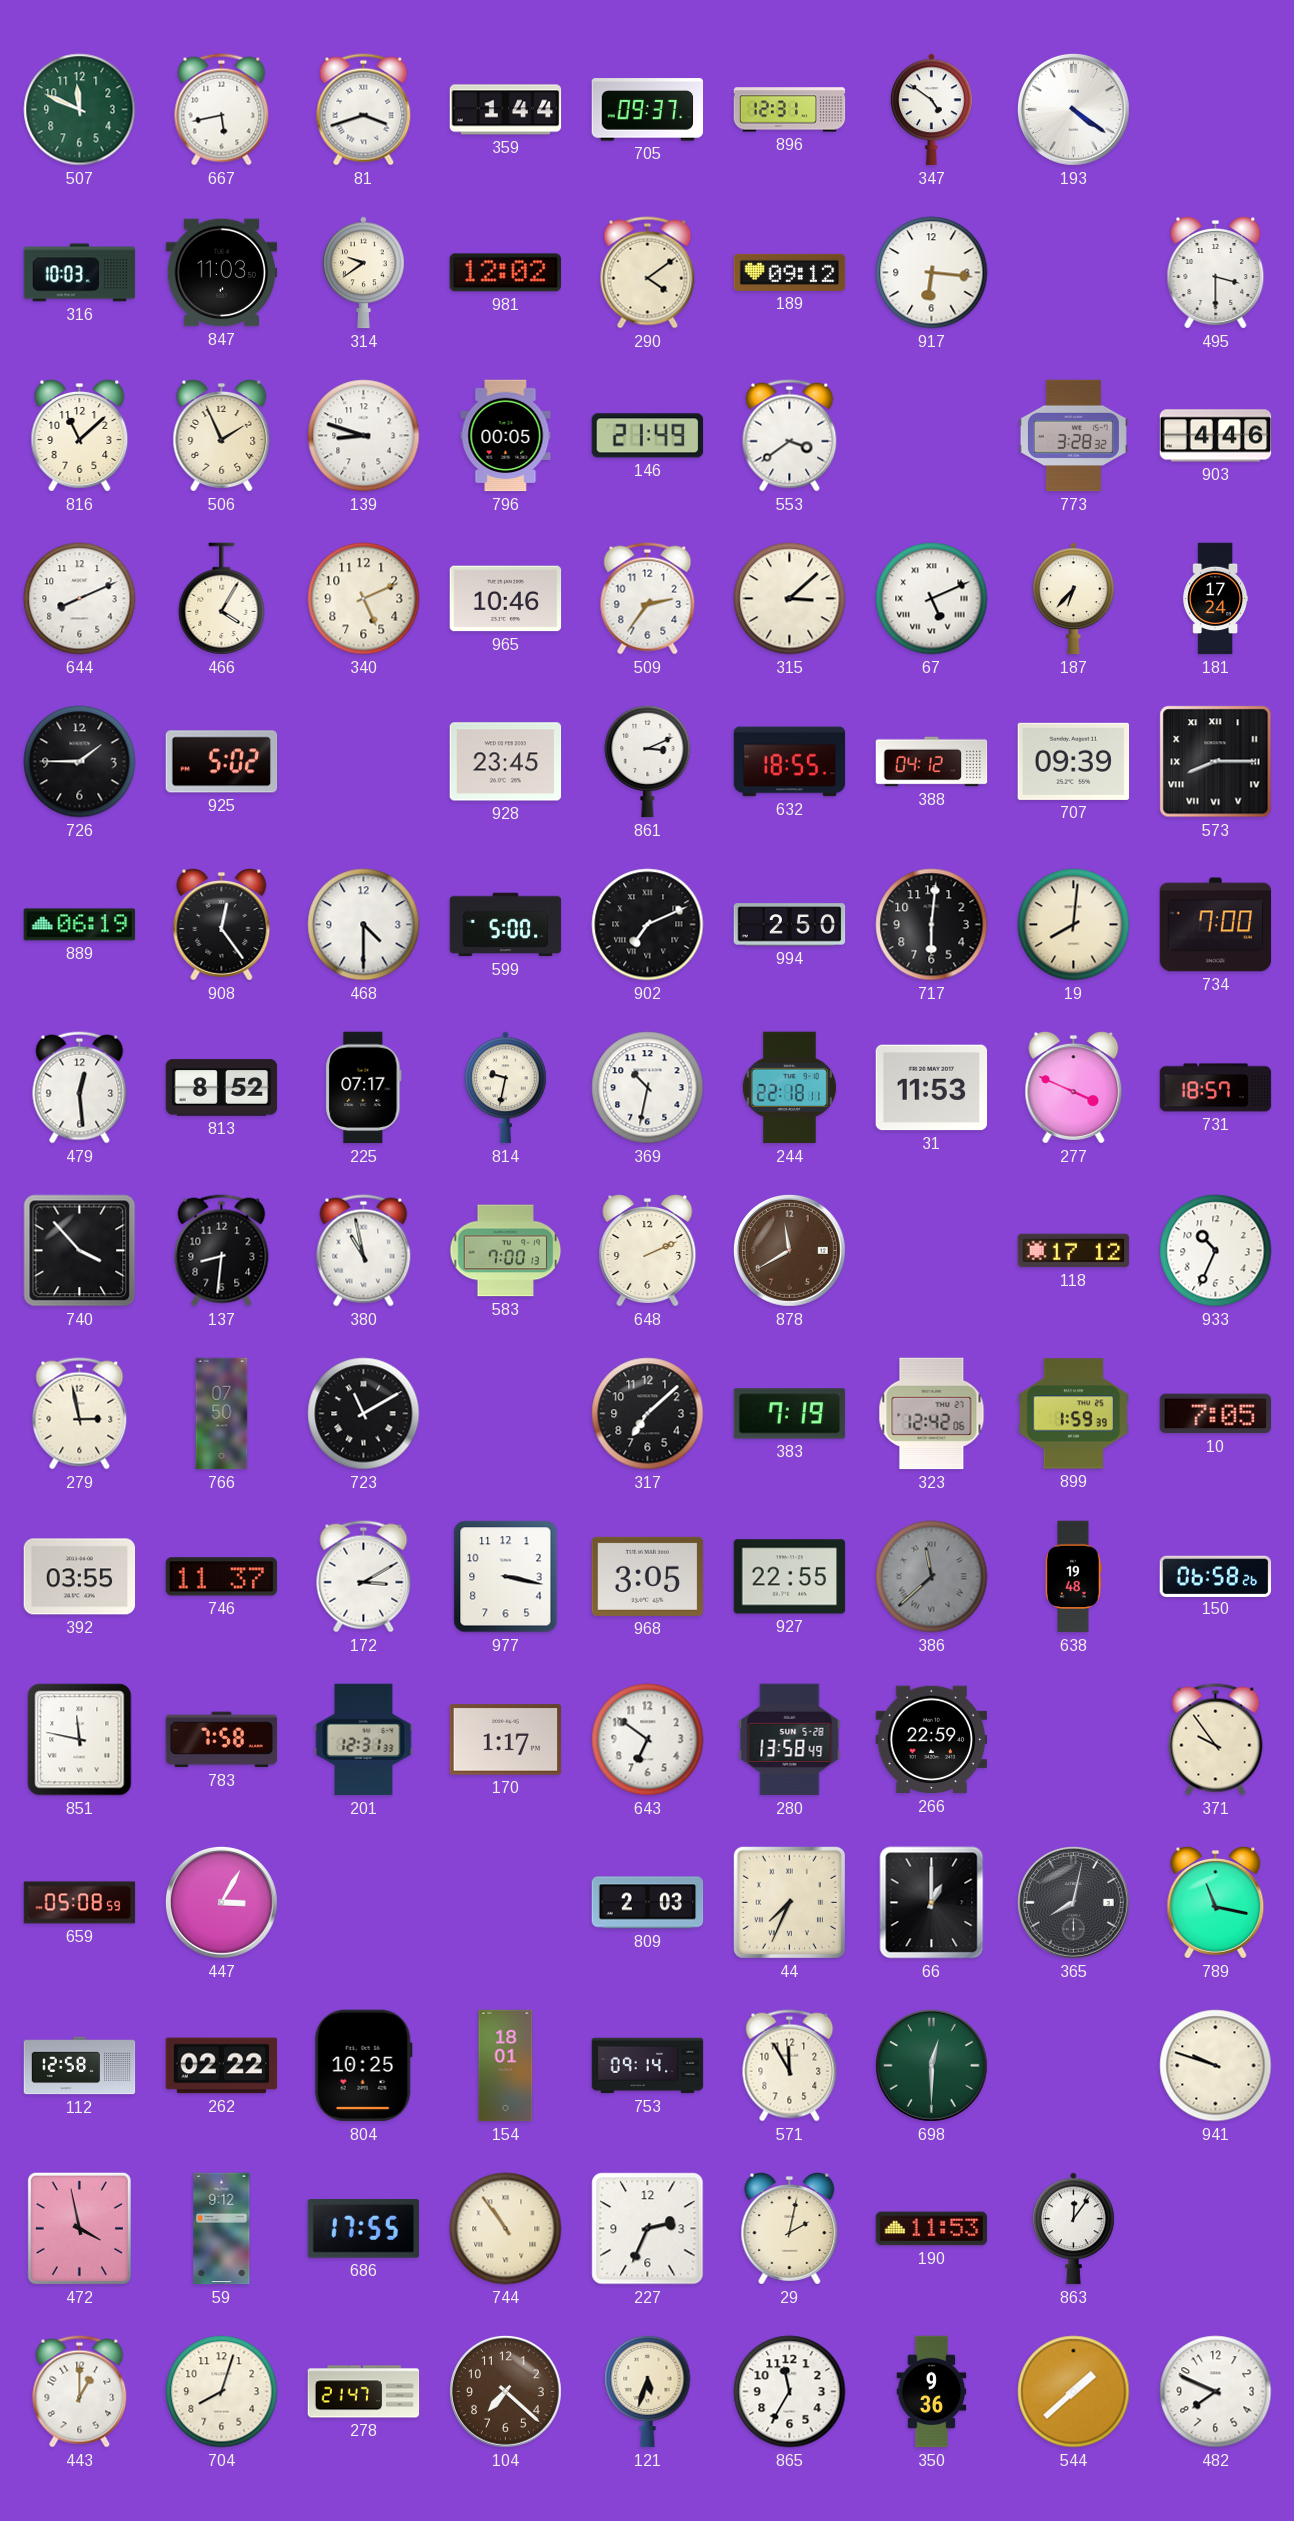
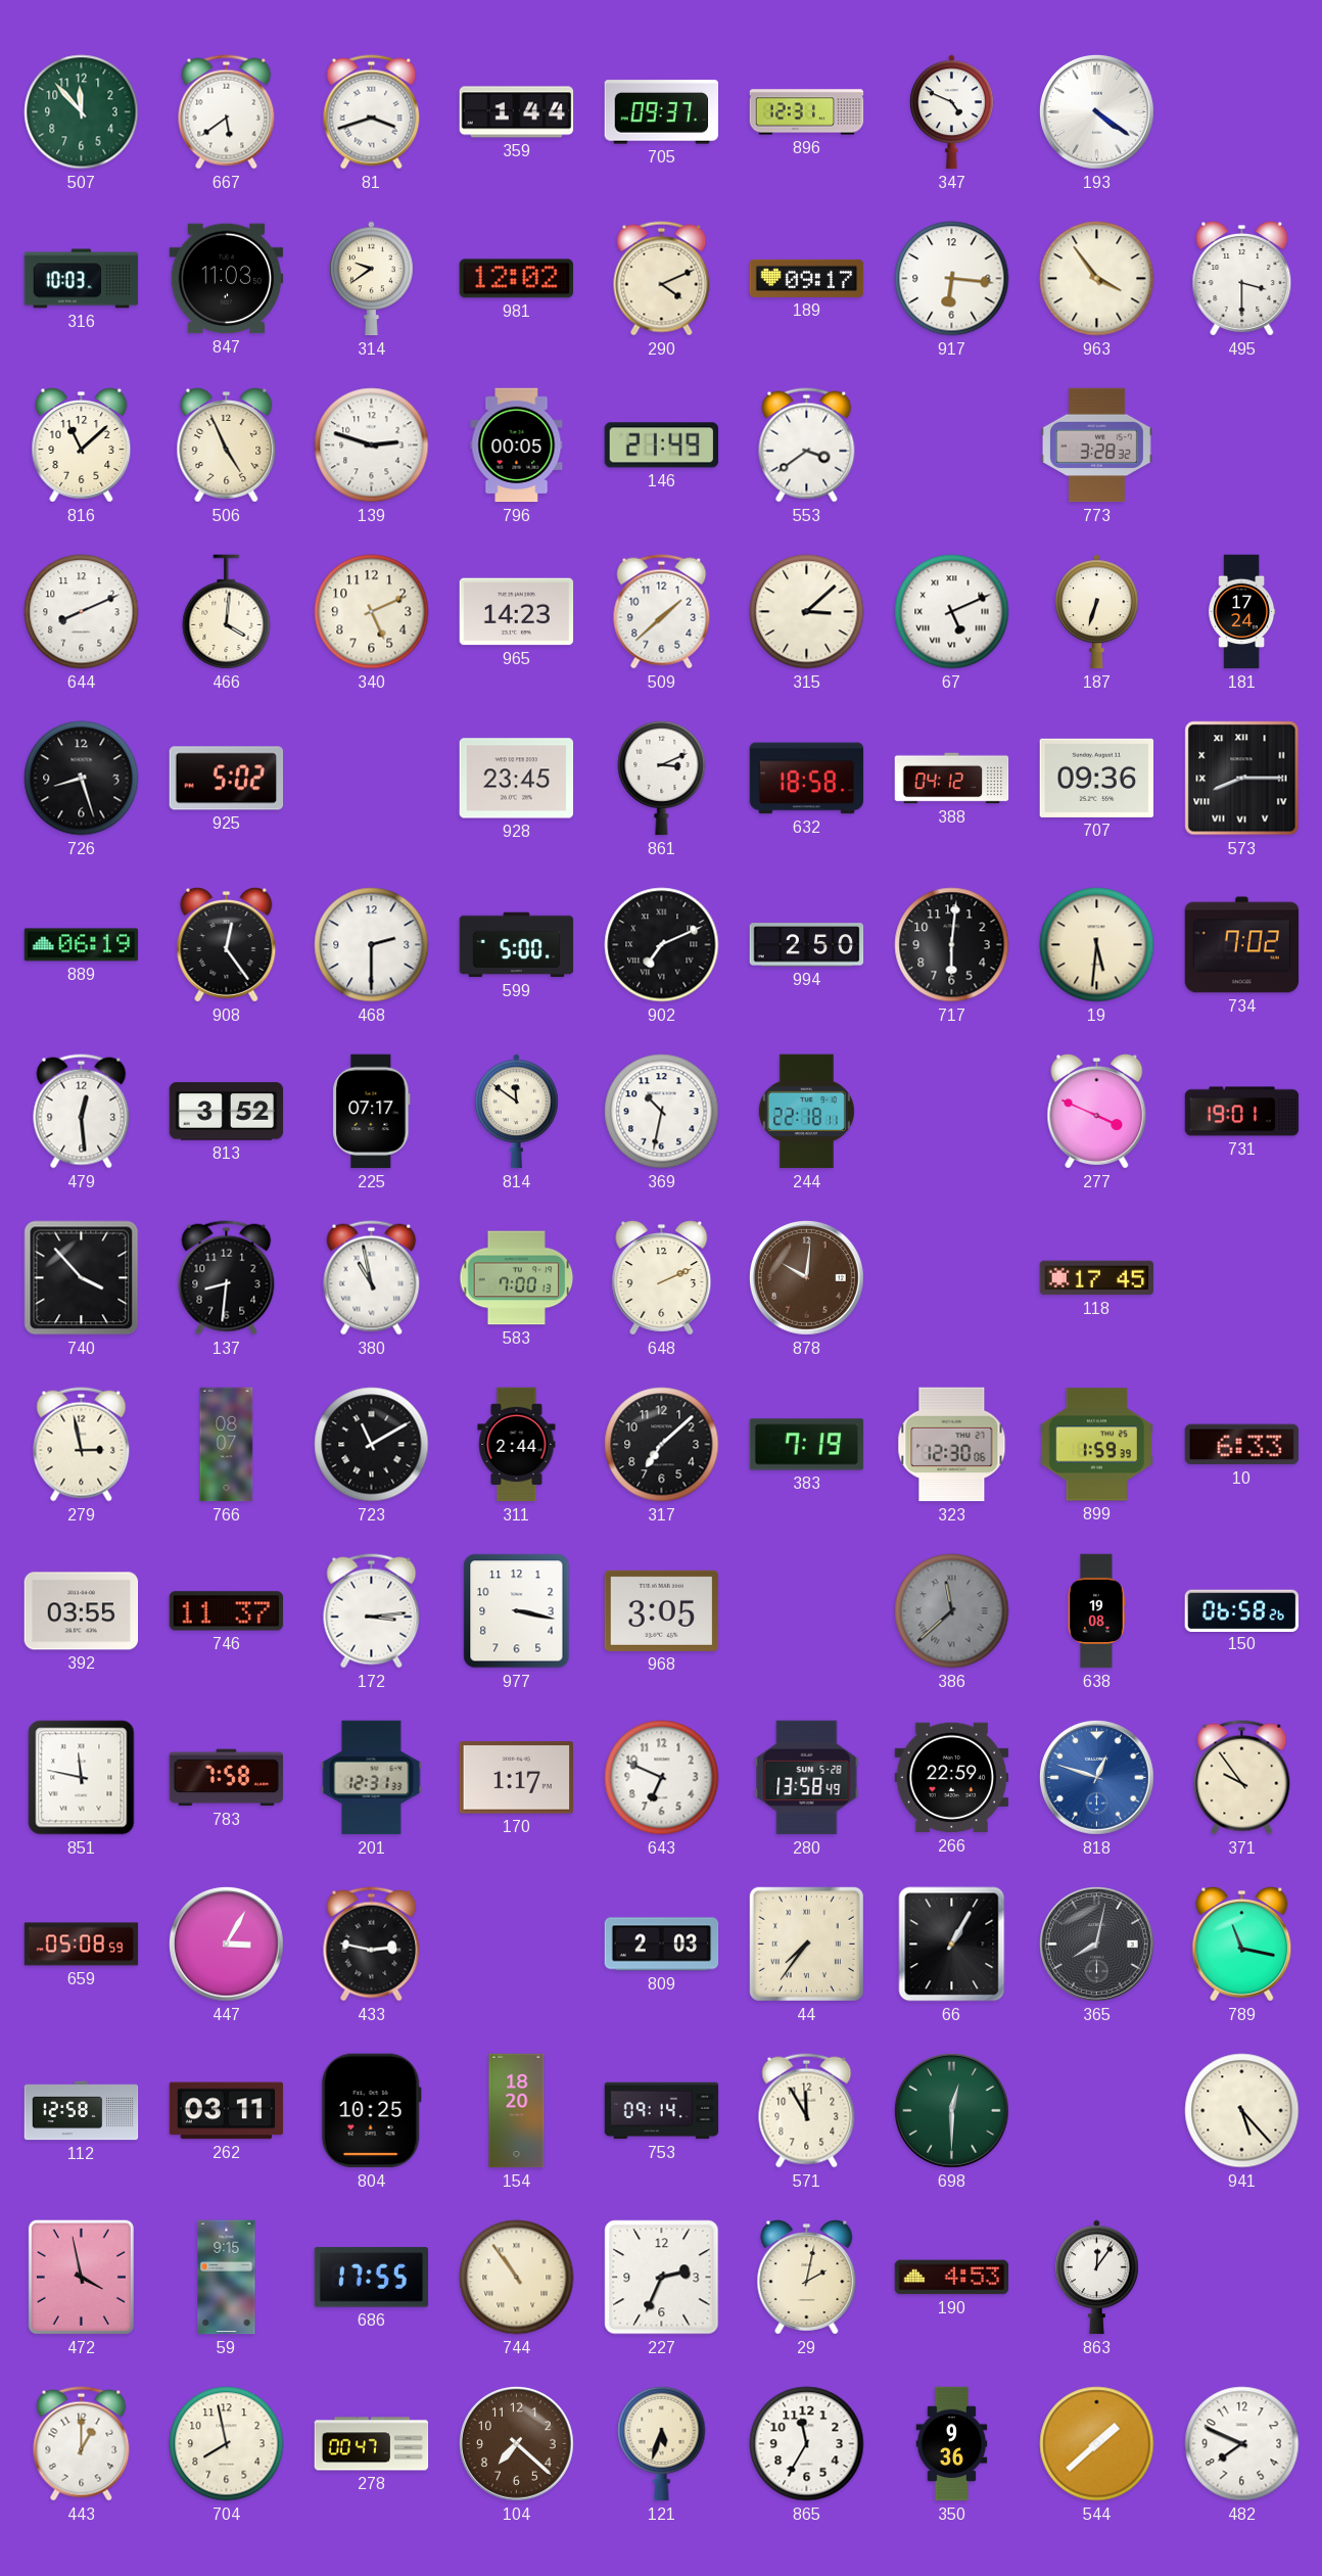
507: 11:49 -> 11:53
667: 5:43 -> 5:39
347: 4:51 -> 4:49
290: 4:09 -> 4:11
189: 09:12 -> 09:17
963: none -> 3:54
506: 1:56 -> 4:56
139: 8:48 -> 2:48
903: 4:46 -> none
466: 4:05 -> 4:01
965: 10:46 -> 14:23
509: 2:36 -> 1:38
187: 6:37 -> 6:33
726: 1:45 -> 8:27
632: 18:55 -> 18:58
707: 09:39 -> 09:36
468: 4:30 -> 2:30
19: 8:01 -> 5:31
734: 7:00 -> 7:02
813: 8:52 -> 3:52
814: 9:32 -> 11:51
31: 11:53 -> none
731: 18:57 -> 19:01
878: 11:40 -> 10:01
118: 17:12 -> 17:45
933: 10:34 -> none
766: 07:50 -> 08:07
311: none -> 2:44
323: 12:42 -> 12:30
10: 7:05 -> 6:33
172: 3:10 -> 3:14
927: 22:55 -> none
638: 19:48 -> 19:08
643: 6:51 -> 6:49
818: none -> 12:48
433: none -> 2:47
44: 7:34 -> 7:36
66: 1:00 -> 1:05
262: 02:22 -> 03:11
154: 18:01 -> 18:20
941: 9:48 -> 5:23
59: 9:12 -> 9:15
190: 11:53 -> 4:53
704: 8:03 -> 7:58
278: 21:47 -> 00:47
